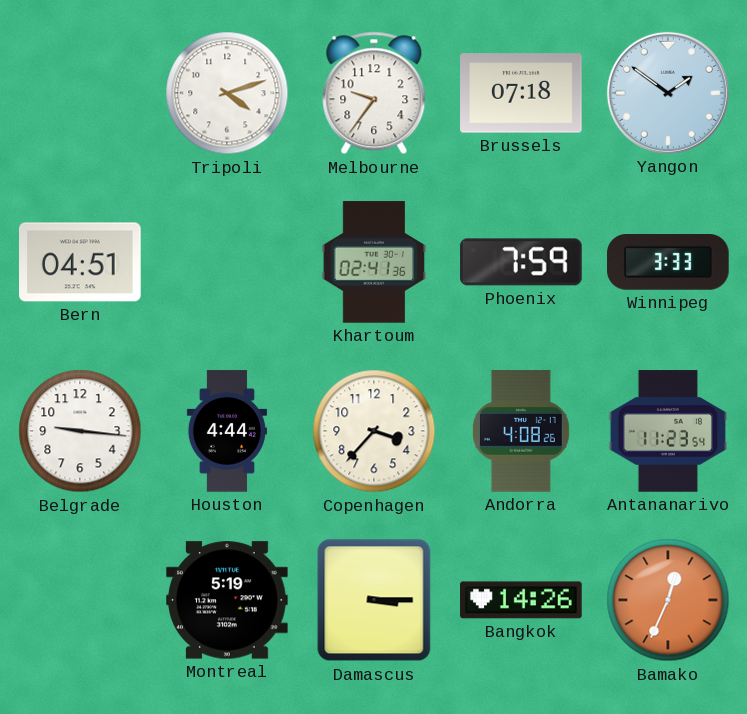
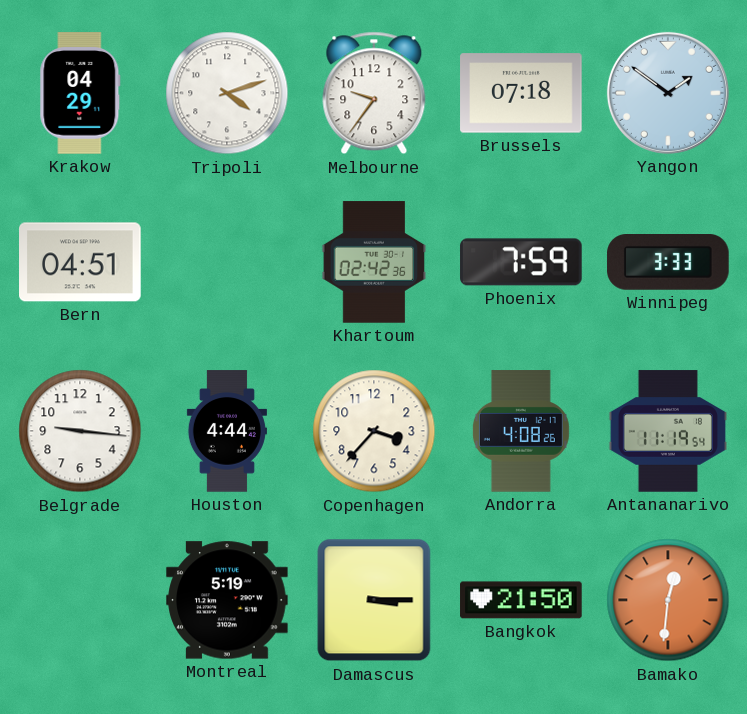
Krakow: none -> 04:29
Khartoum: 02:41 -> 02:42
Antananarivo: 11:23 -> 11:19
Bangkok: 14:26 -> 21:50
Bamako: 12:34 -> 12:31
